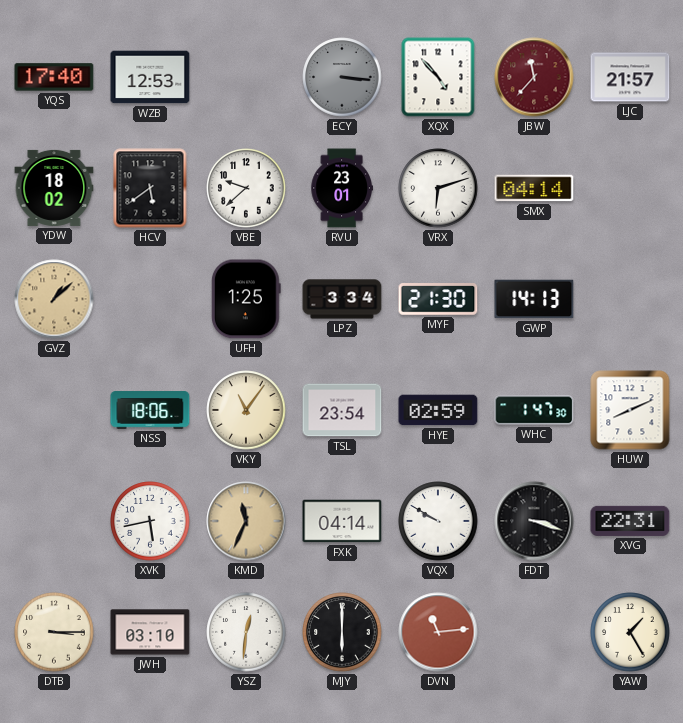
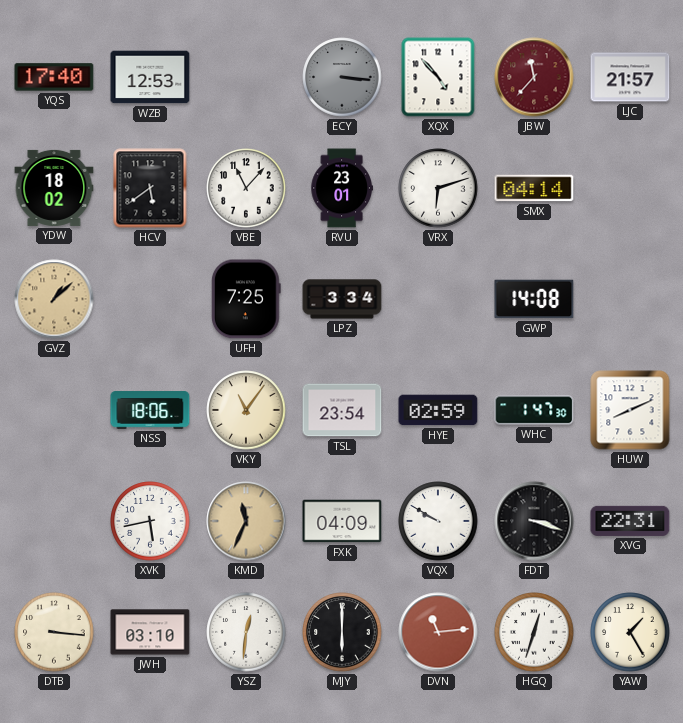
VBE: 9:38 -> 11:07
UFH: 1:25 -> 7:25
MYF: 21:30 -> none
GWP: 14:13 -> 14:08
FXK: 04:14 -> 04:09
DTB: 3:15 -> 3:16
HGQ: none -> 12:33
